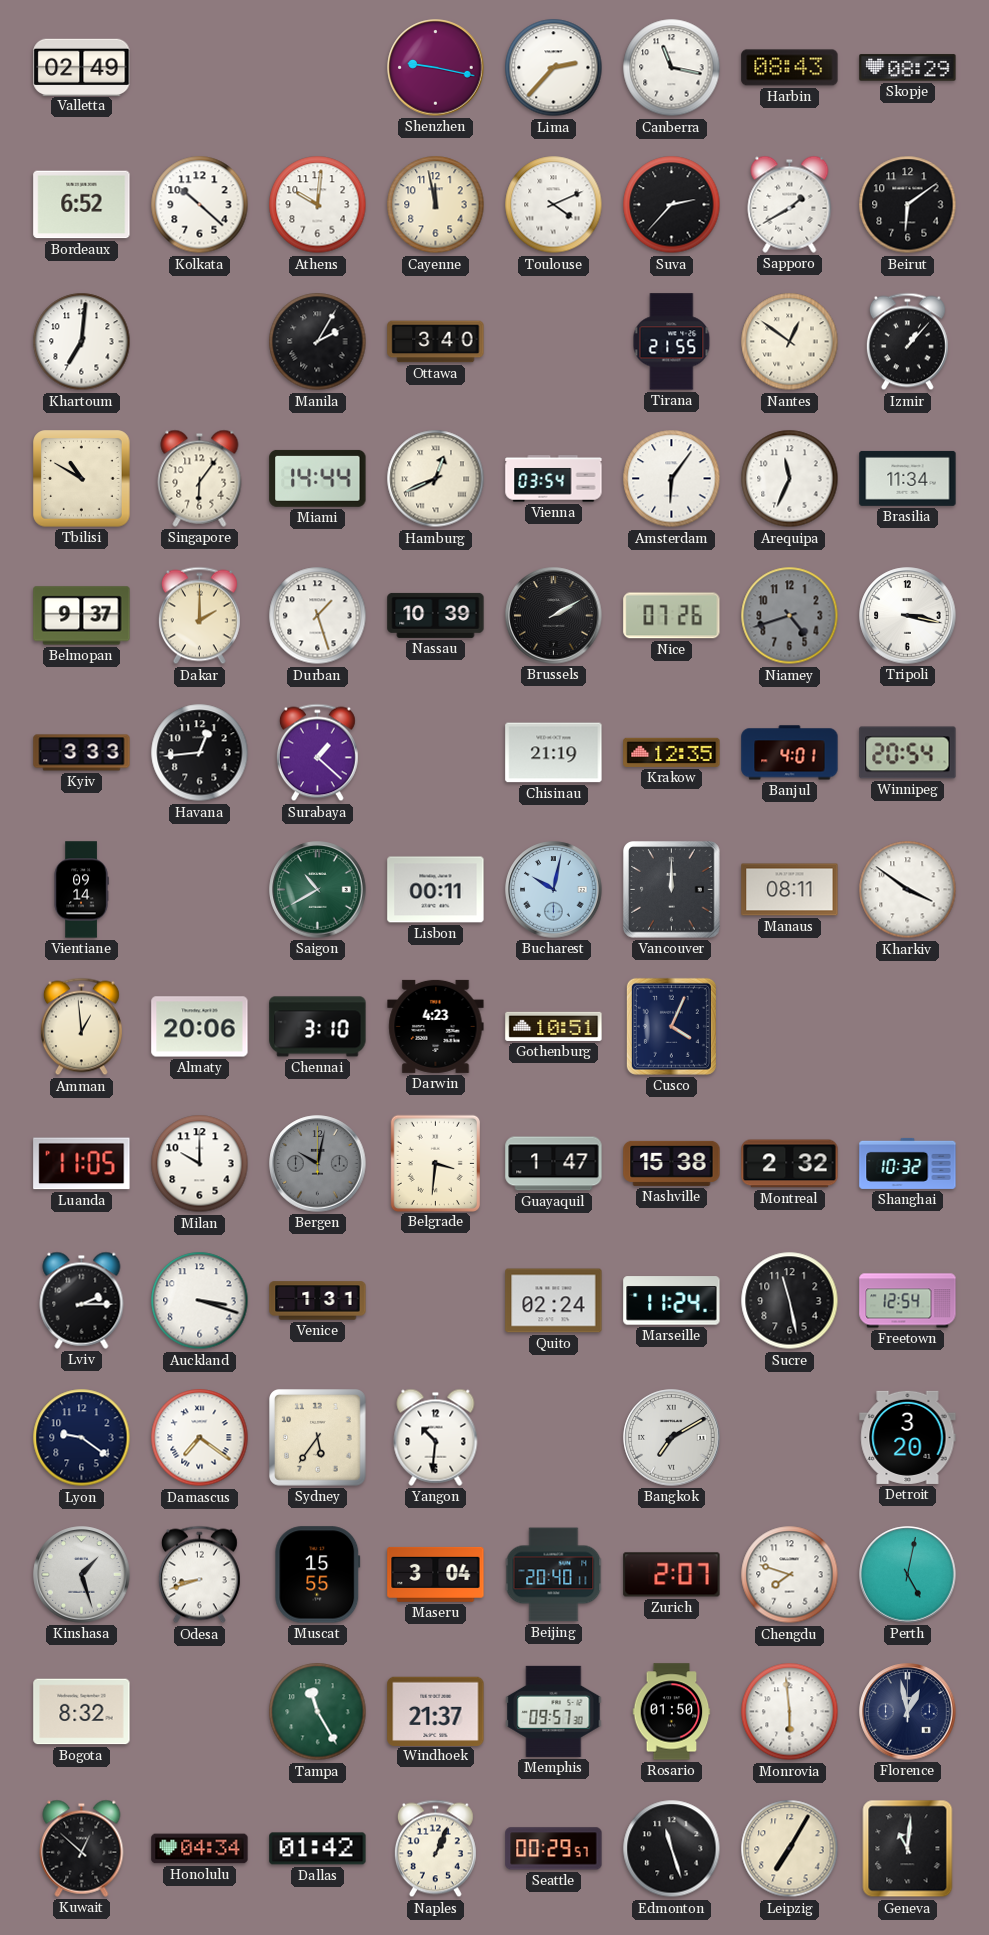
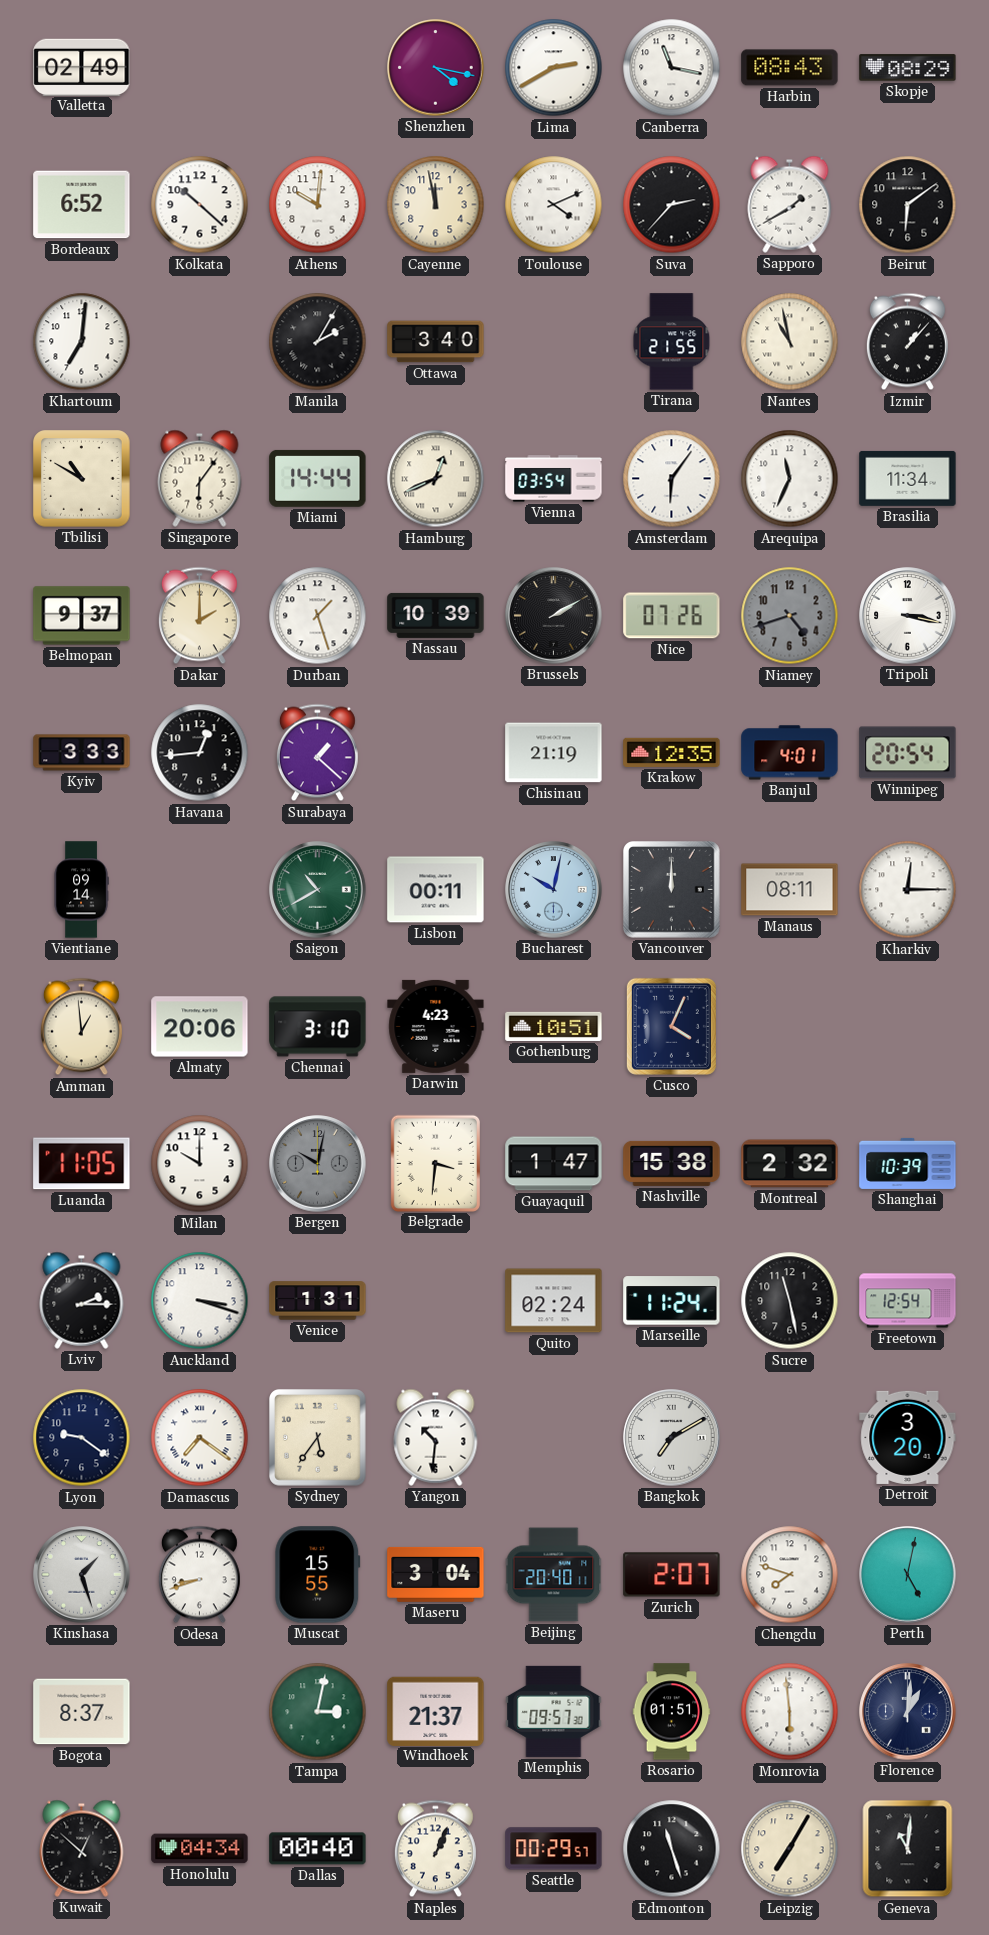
Shenzhen: 9:17 -> 4:17
Lima: 2:37 -> 2:40
Nantes: 12:51 -> 10:58
Kharkiv: 3:51 -> 12:15
Shanghai: 10:32 -> 10:39
Bogota: 8:32 -> 8:37
Tampa: 11:25 -> 3:02
Rosario: 01:50 -> 01:51
Florence: 12:58 -> 1:01
Dallas: 01:42 -> 00:40
